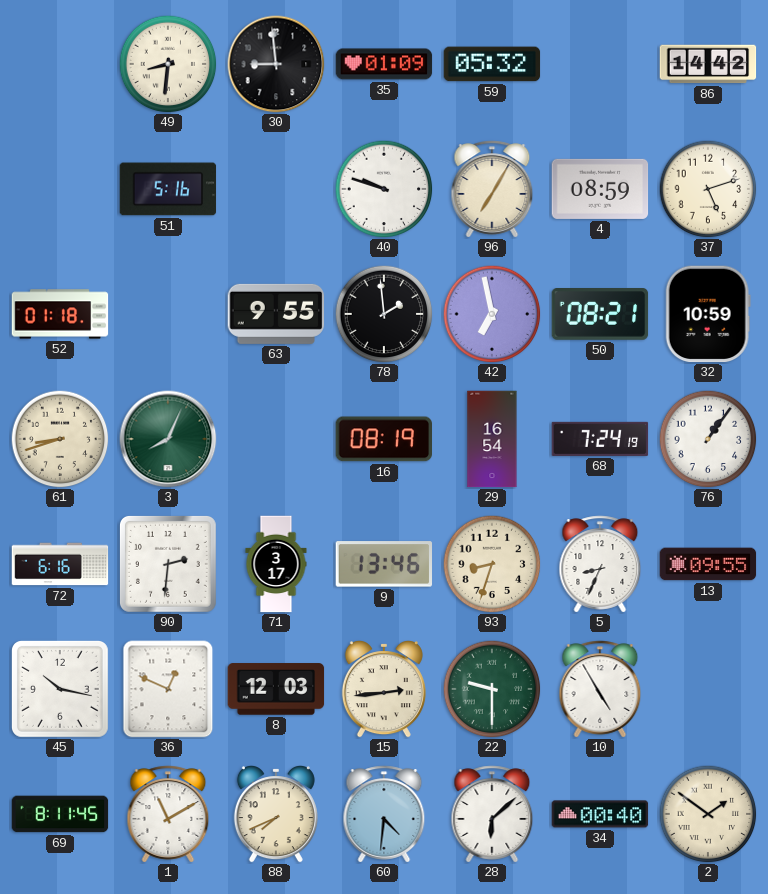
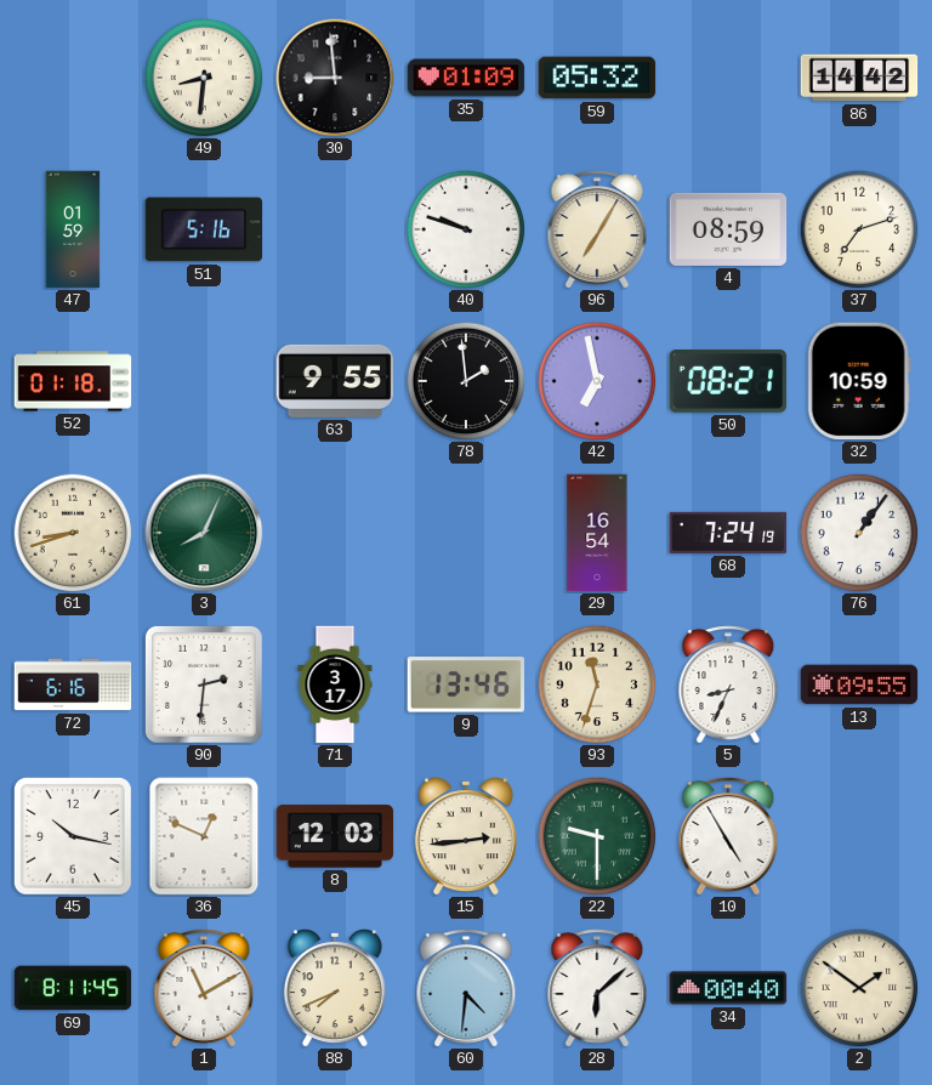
47: none -> 01:59
37: 5:12 -> 7:12
16: 08:19 -> none
93: 8:33 -> 11:33
